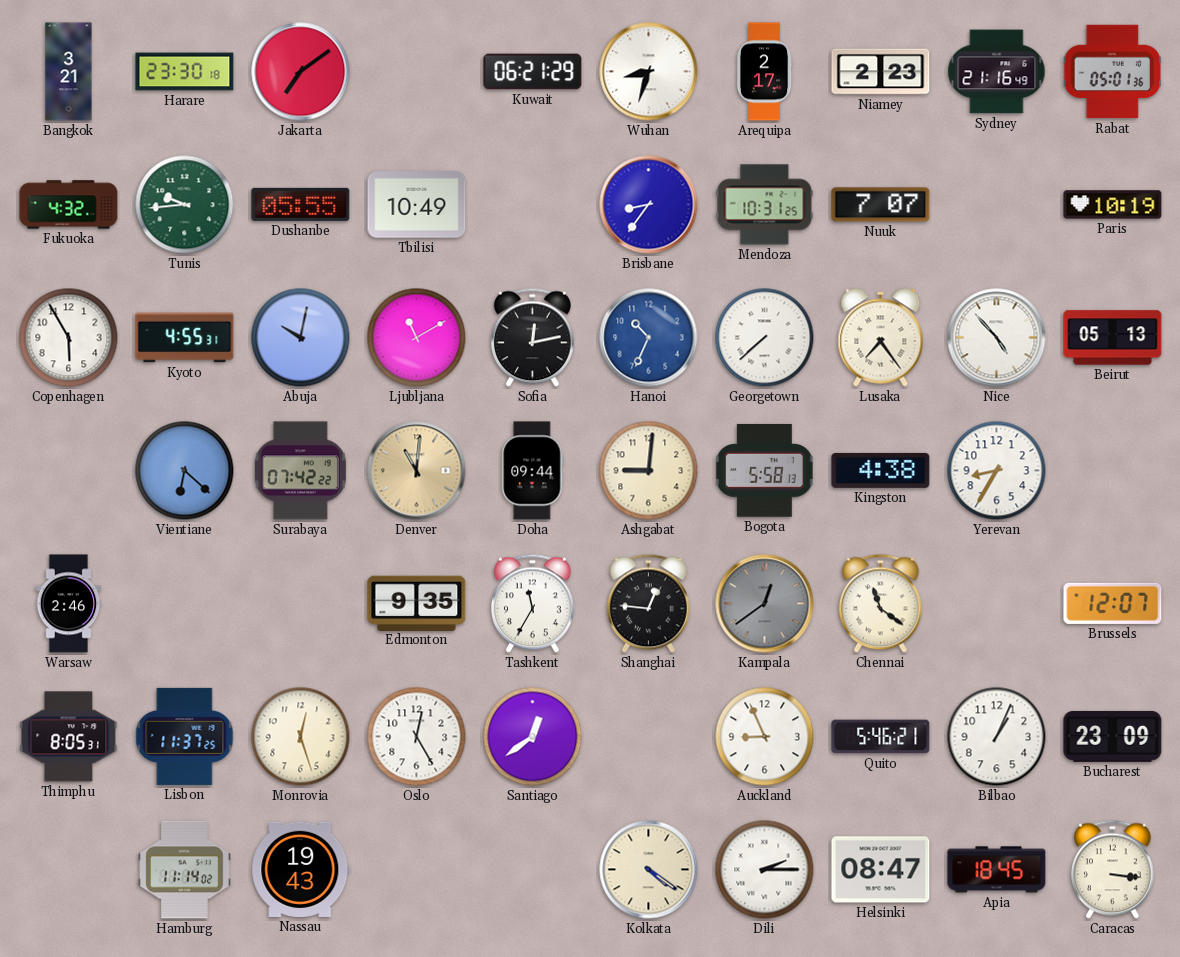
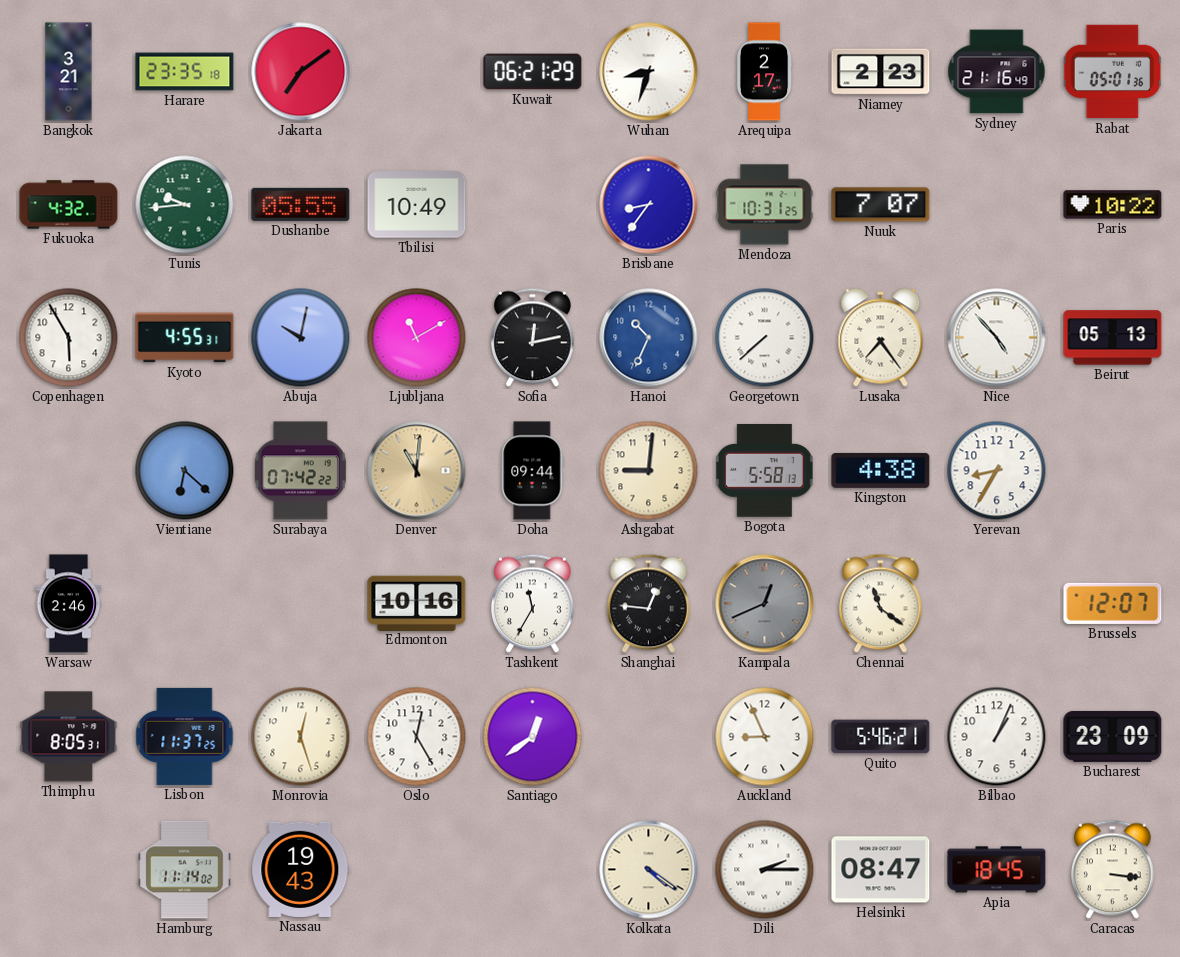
Harare: 23:30 -> 23:35
Paris: 10:19 -> 10:22
Edmonton: 9:35 -> 10:16
Kampala: 12:39 -> 12:41
